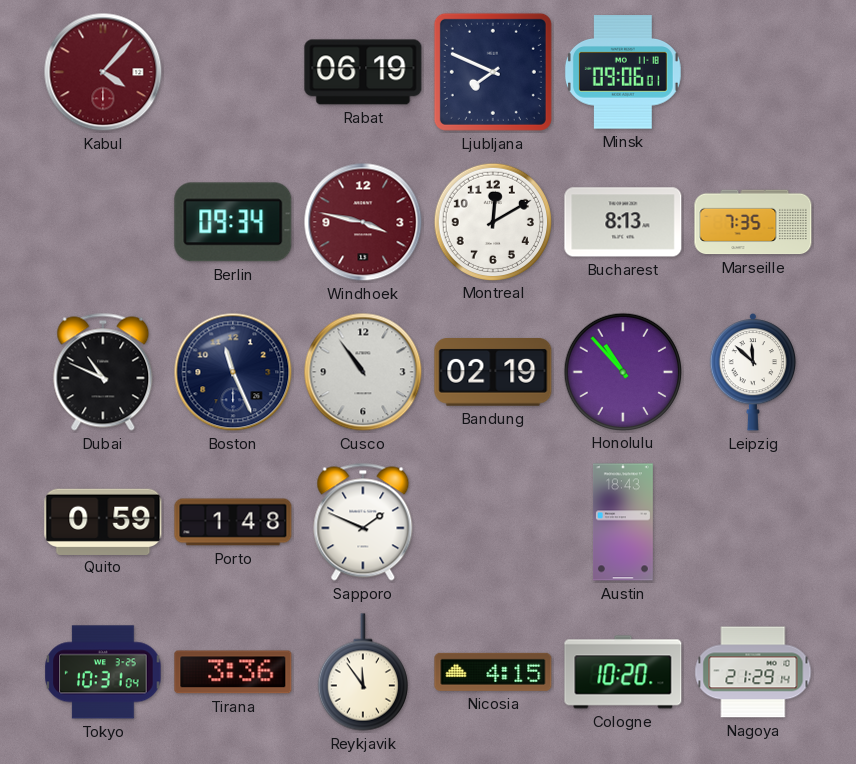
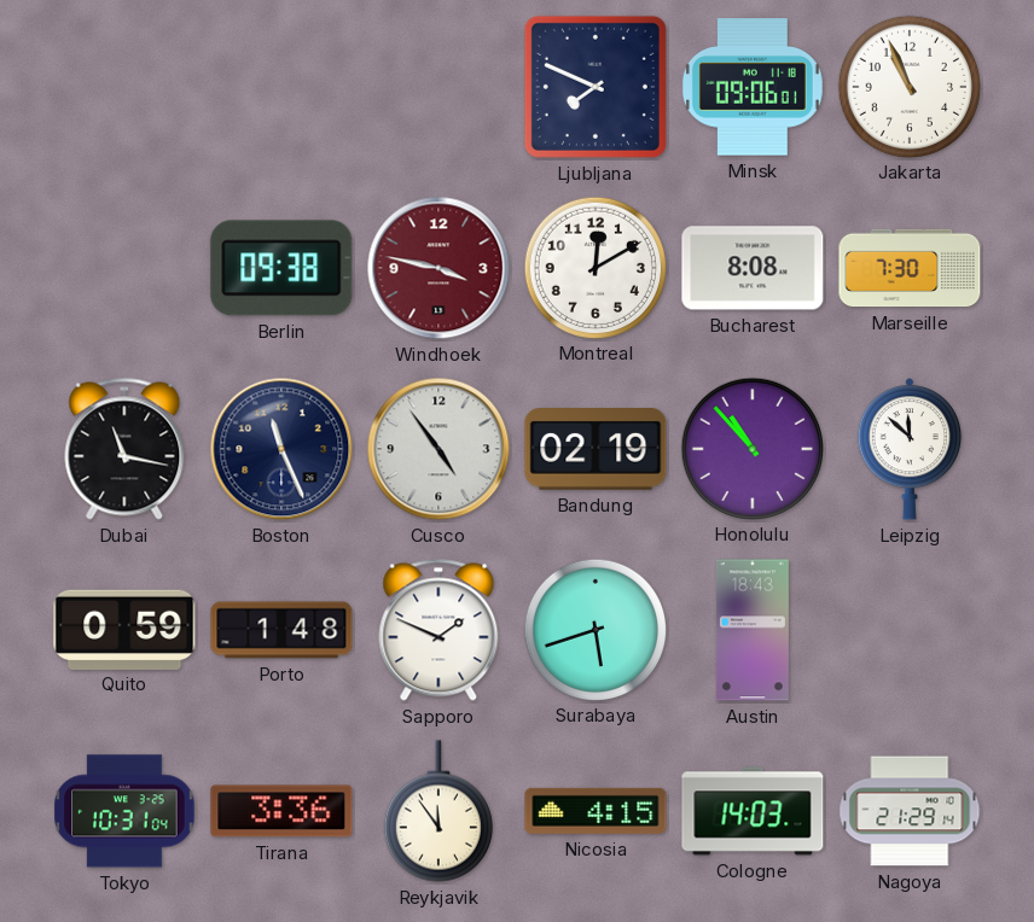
Kabul: 4:07 -> none
Rabat: 06:19 -> none
Jakarta: none -> 10:56
Berlin: 09:34 -> 09:38
Bucharest: 8:13 -> 8:08
Marseille: 7:35 -> 7:30
Dubai: 10:49 -> 11:17
Cusco: 10:54 -> 4:54
Surabaya: none -> 5:42
Cologne: 10:20 -> 14:03
